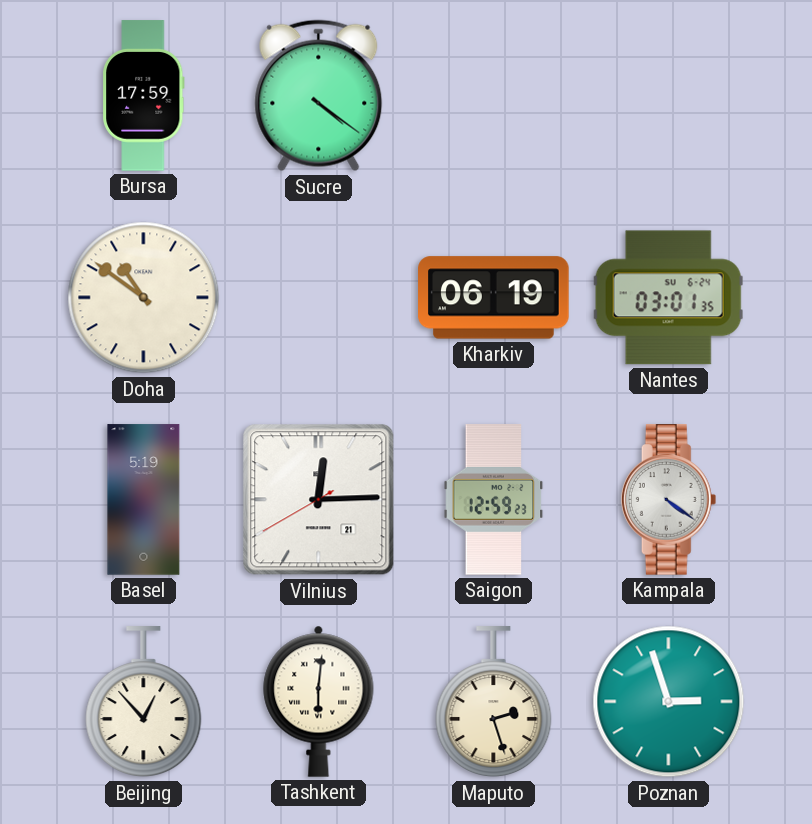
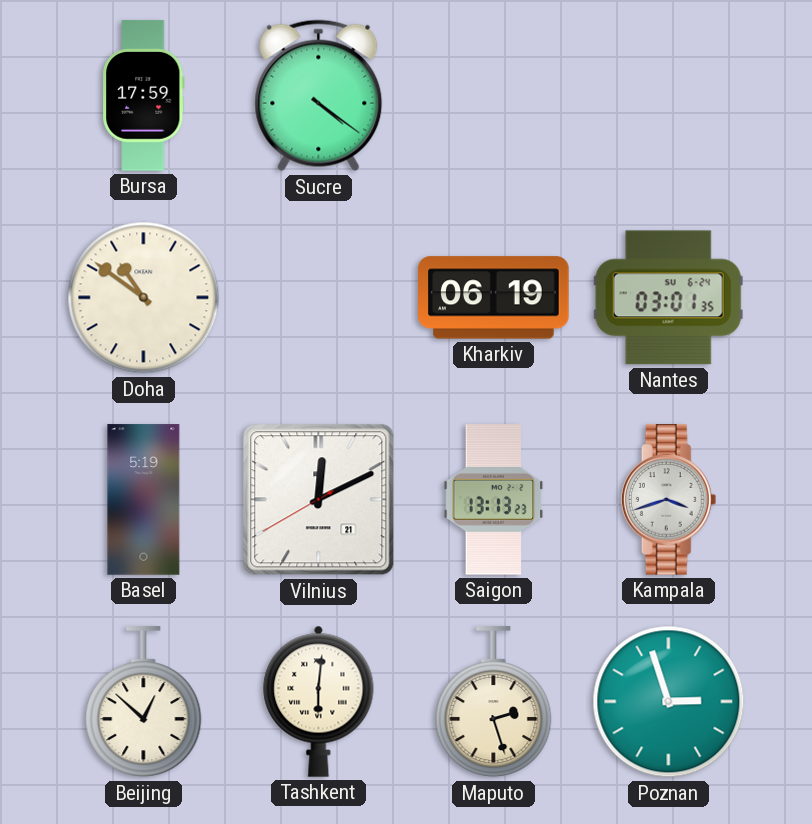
Vilnius: 12:14 -> 12:10
Saigon: 12:59 -> 13:13
Kampala: 4:21 -> 3:42
Beijing: 12:53 -> 12:52
